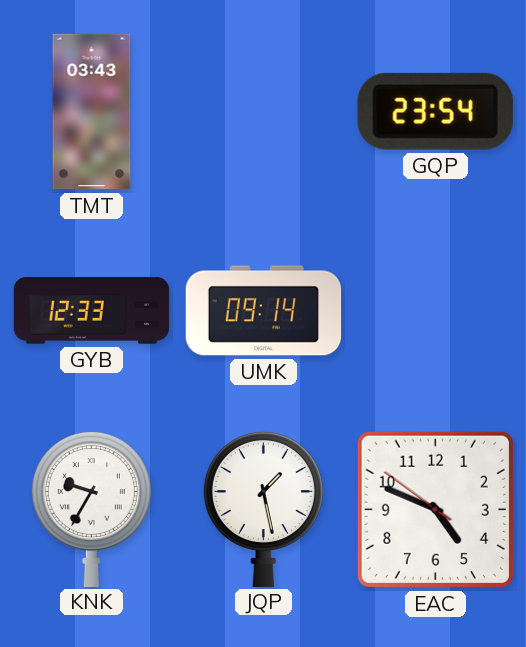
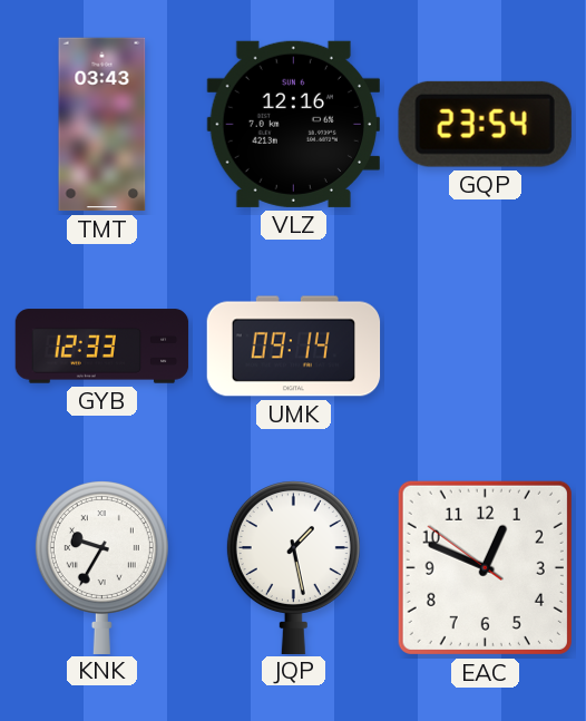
VLZ: none -> 12:16
EAC: 4:48 -> 12:48
